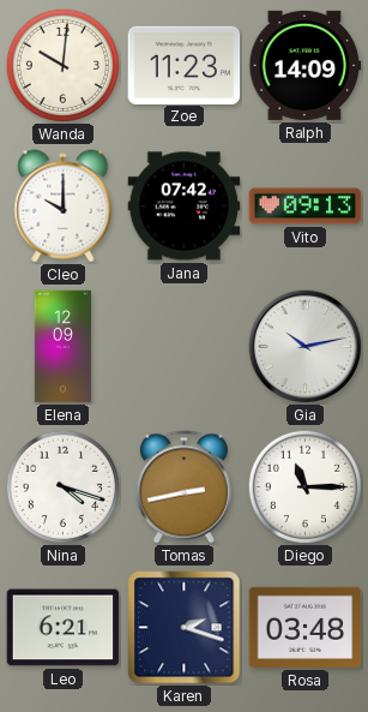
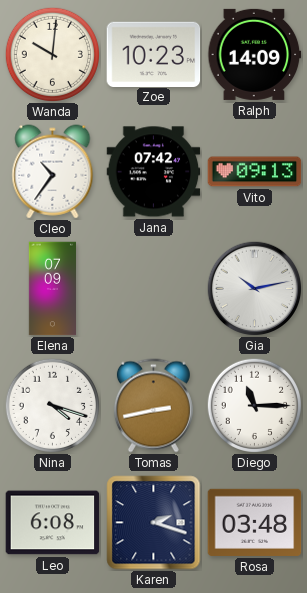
Zoe: 11:23 -> 10:23
Cleo: 10:00 -> 10:36
Elena: 12:09 -> 07:09
Leo: 6:21 -> 6:08
